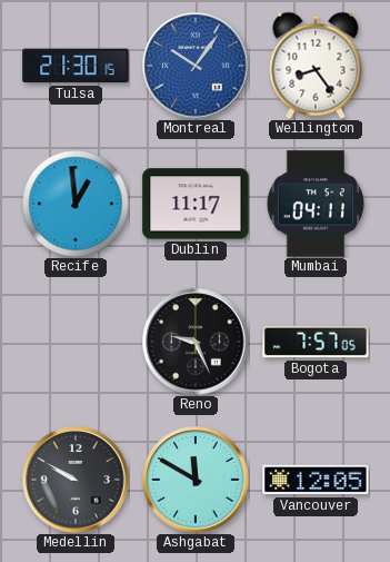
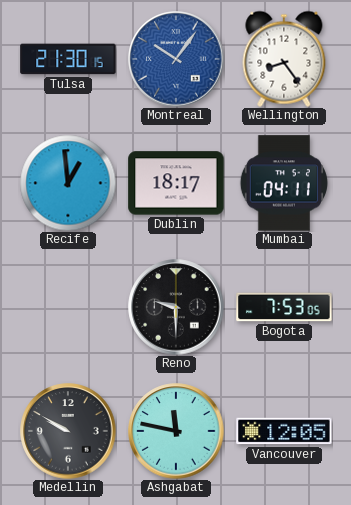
Dublin: 11:17 -> 18:17
Reno: 9:26 -> 9:30
Bogota: 7:57 -> 7:53
Ashgabat: 11:50 -> 11:47
